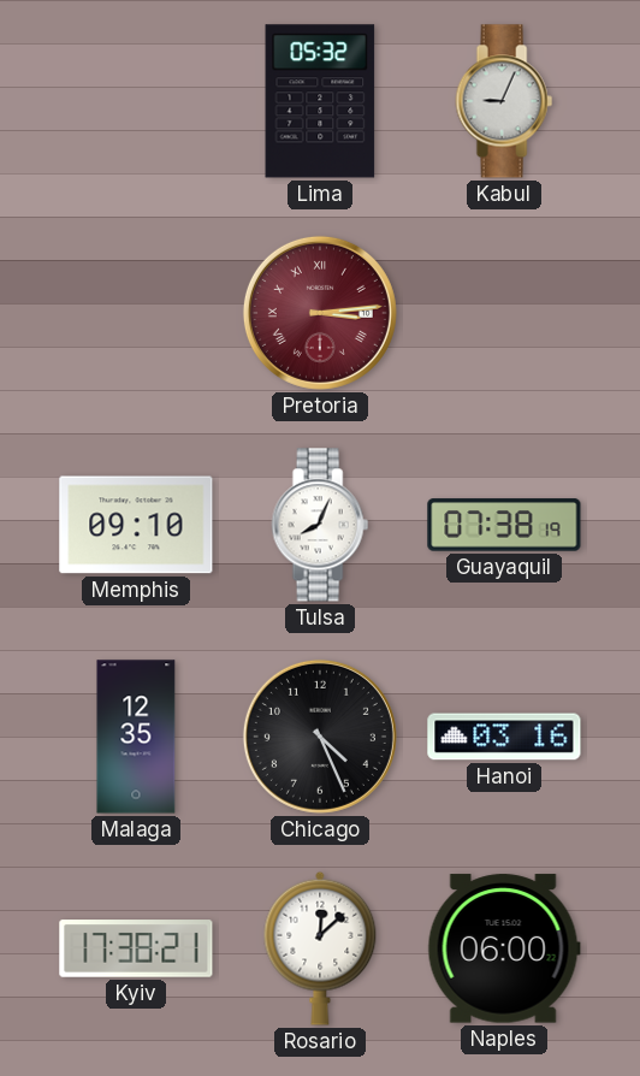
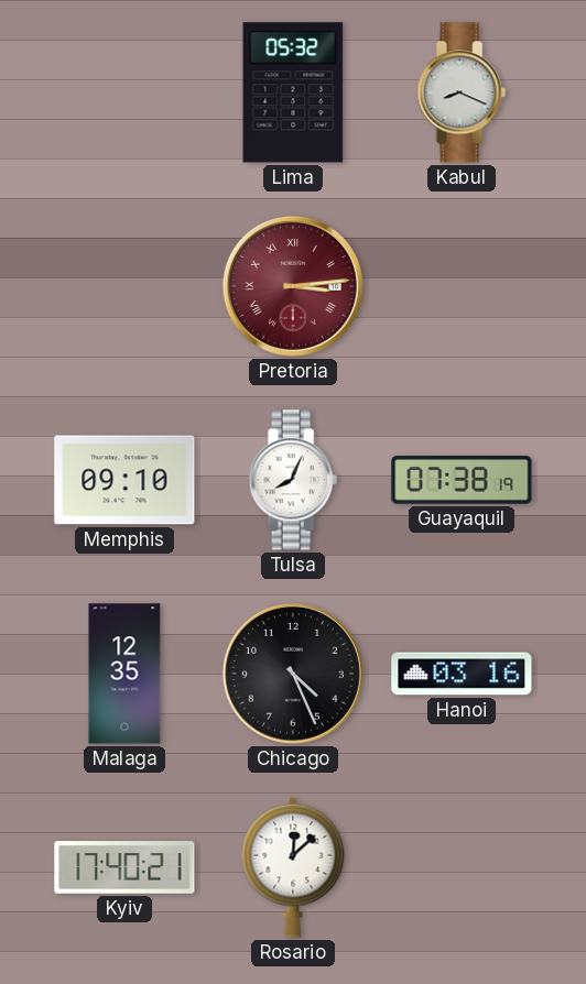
Kabul: 9:04 -> 8:19
Kyiv: 17:38 -> 17:40
Naples: 06:00 -> none
